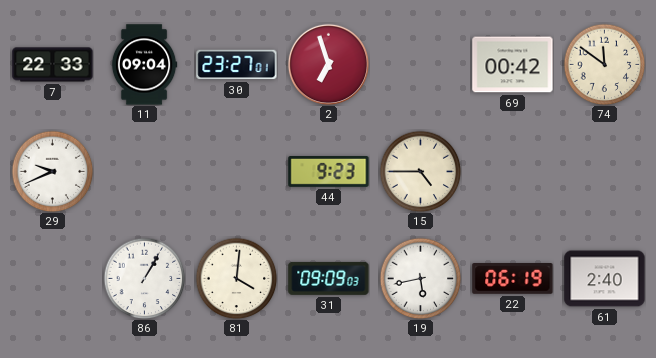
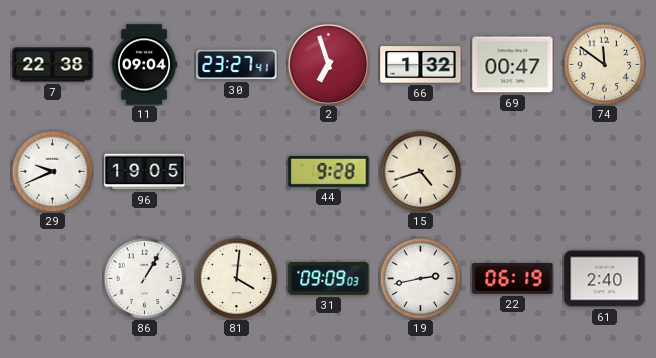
7: 22:33 -> 22:38
30: 23:27:01 -> 23:27:41
66: none -> 1:32
69: 00:42 -> 00:47
96: none -> 19:05
44: 9:23 -> 9:28
15: 4:45 -> 4:42
19: 5:43 -> 2:43
